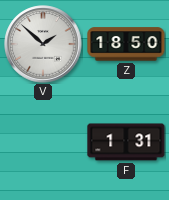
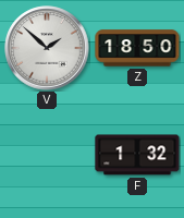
F: 1:31 -> 1:32
